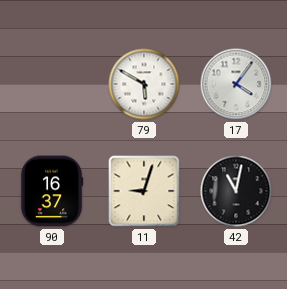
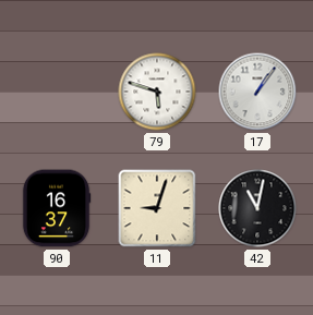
79: 5:50 -> 5:48
17: 4:06 -> 1:06
